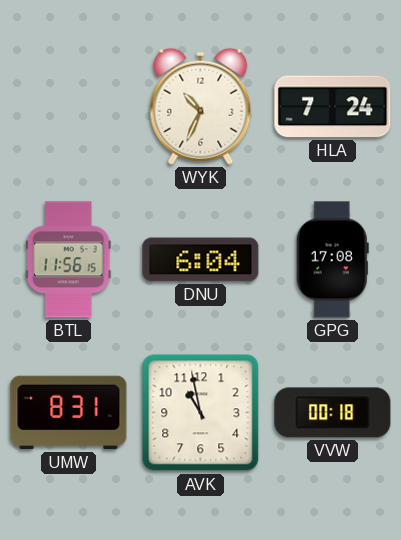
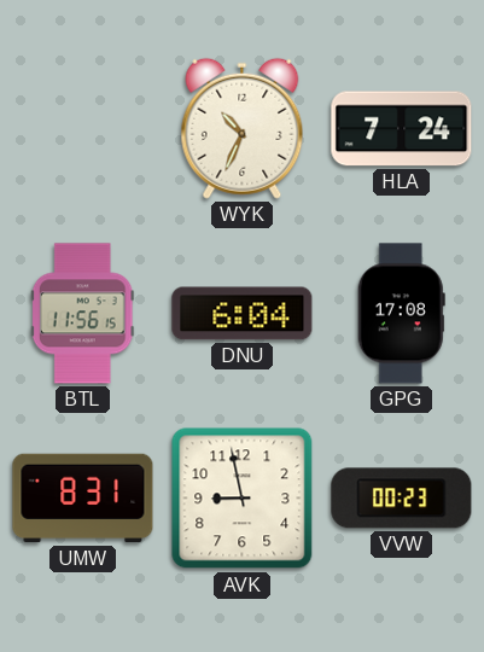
AVK: 10:58 -> 8:58
VVW: 00:18 -> 00:23
